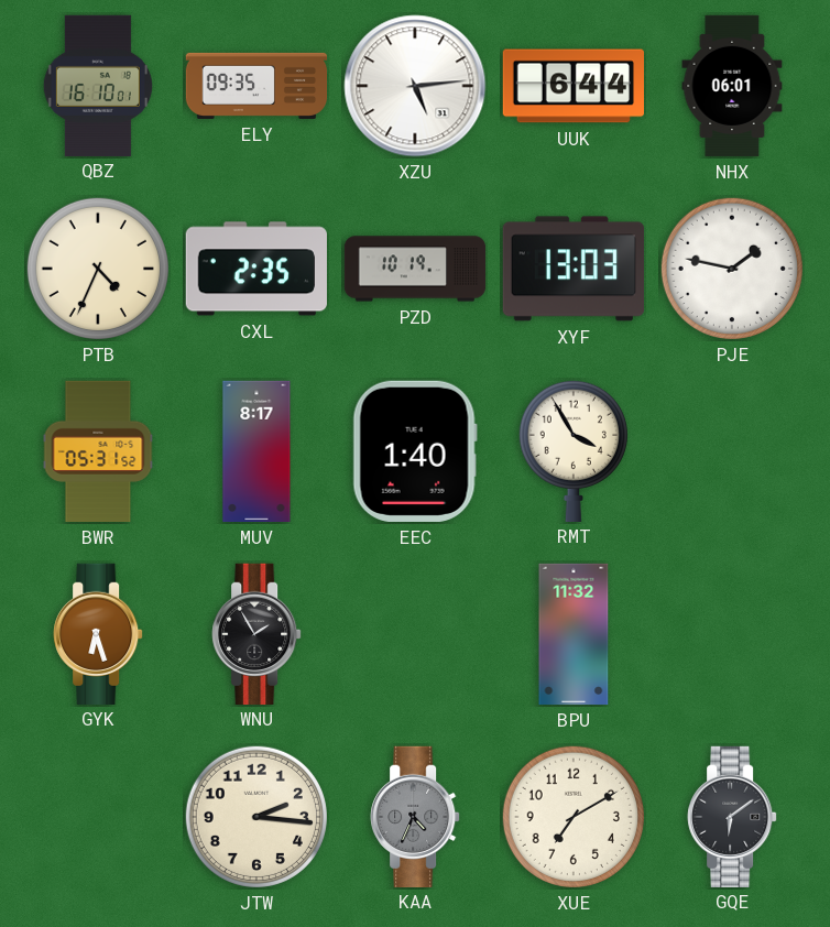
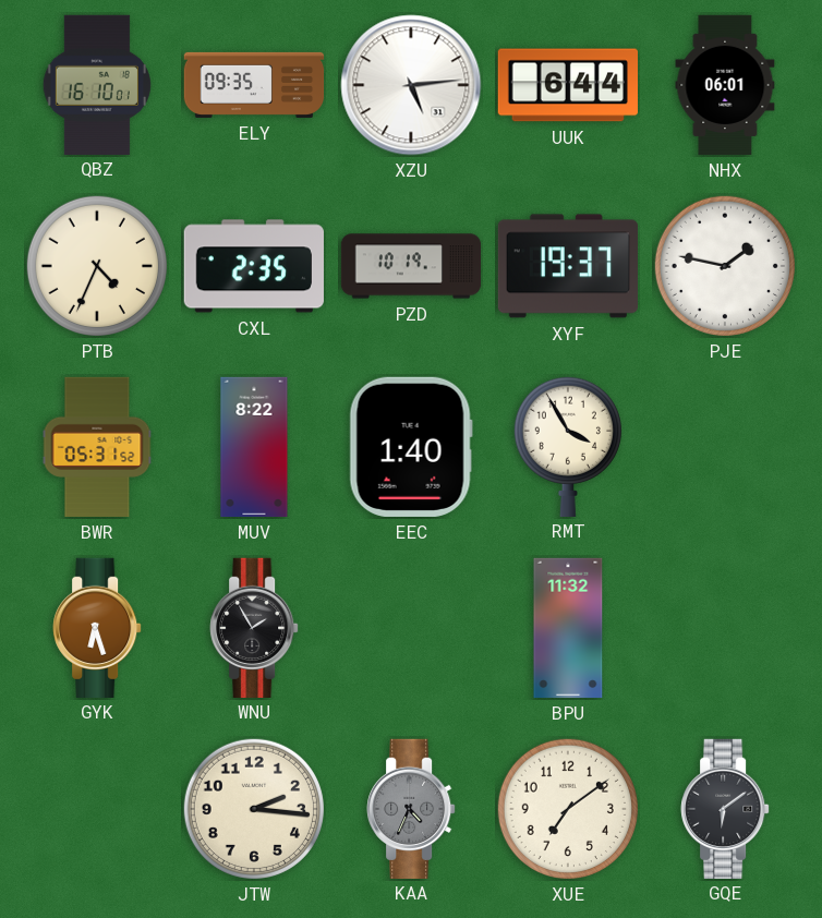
XYF: 13:03 -> 19:37
MUV: 8:17 -> 8:22
XUE: 7:10 -> 7:09
